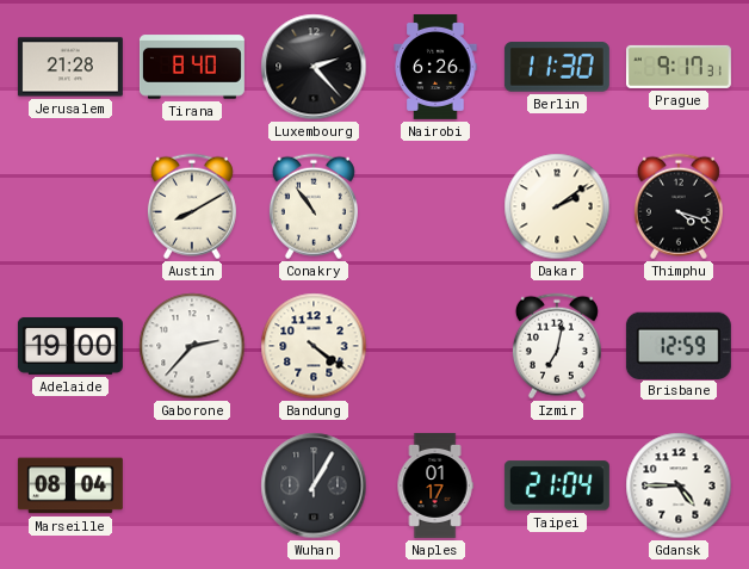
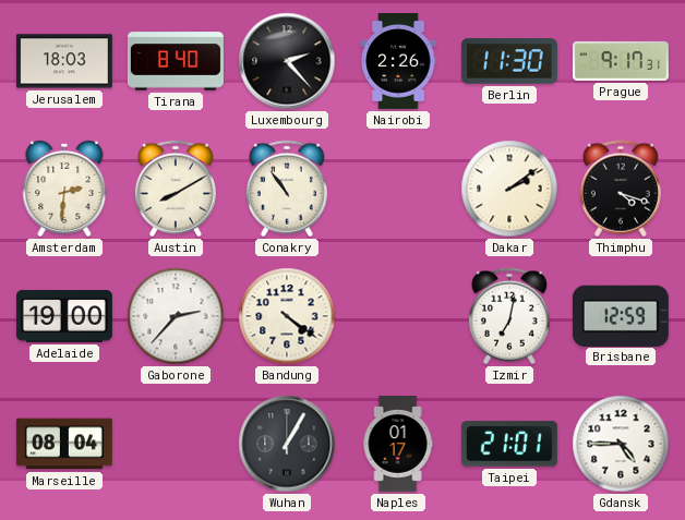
Jerusalem: 21:28 -> 18:03
Nairobi: 6:26 -> 2:26
Amsterdam: none -> 2:31
Taipei: 21:04 -> 21:01
